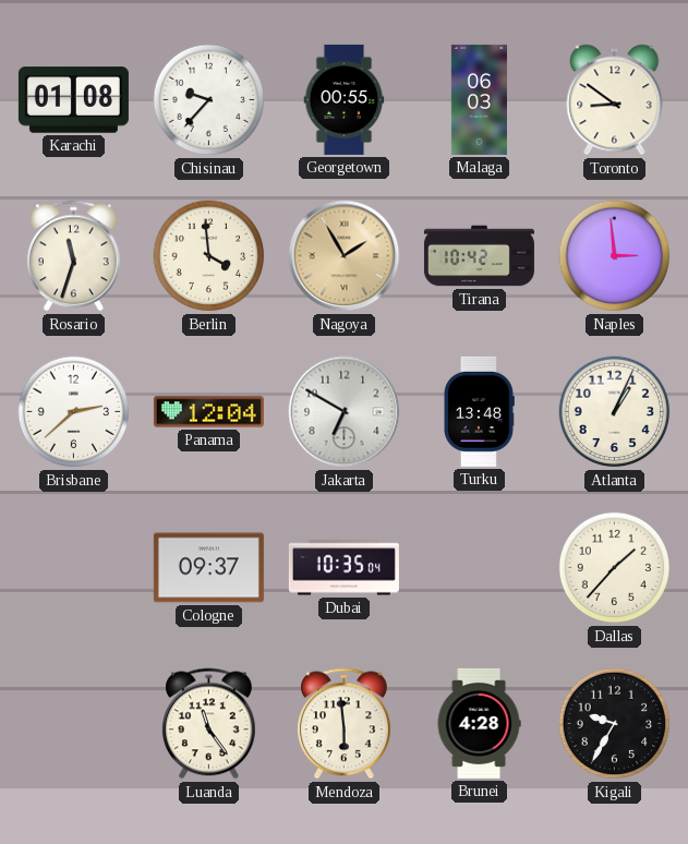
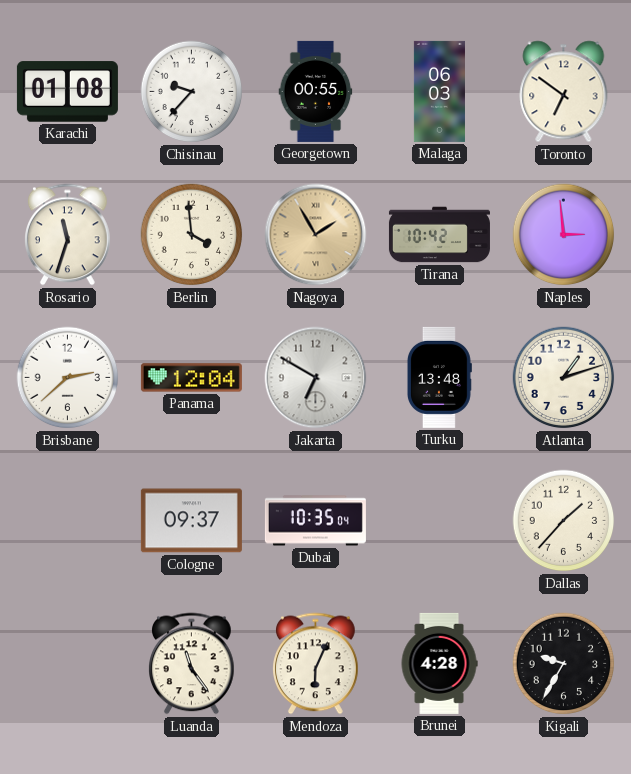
Toronto: 8:51 -> 6:51
Atlanta: 1:04 -> 1:12
Mendoza: 5:59 -> 6:04
